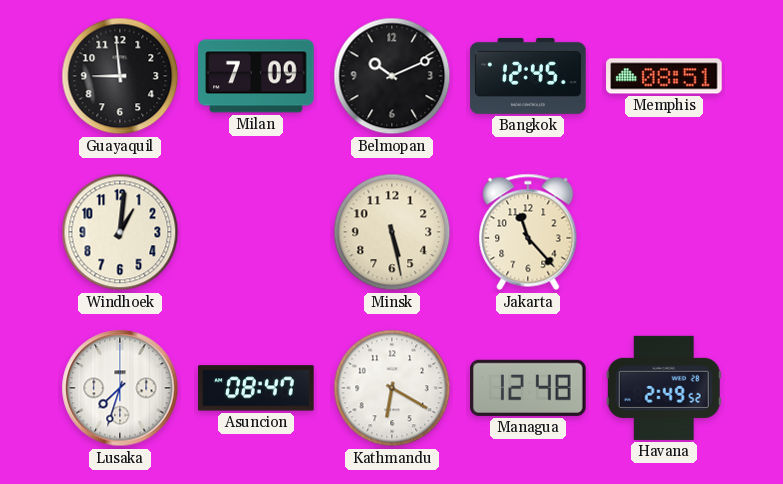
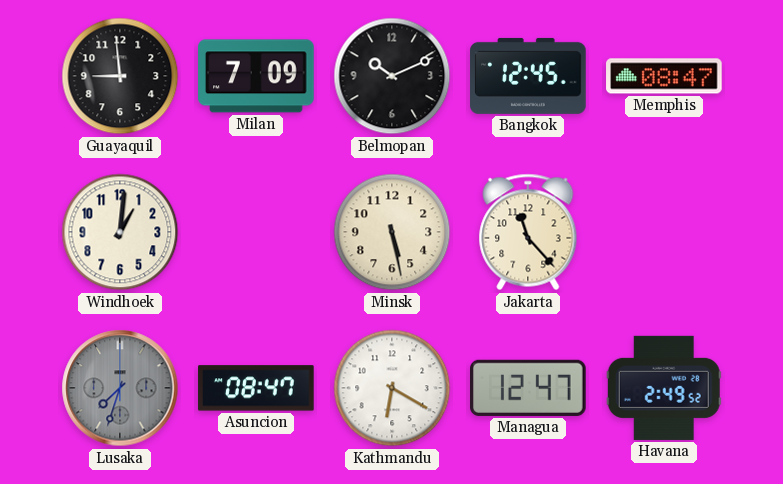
Memphis: 08:51 -> 08:47
Lusaka dial: white -> grey
Managua: 12:48 -> 12:47
